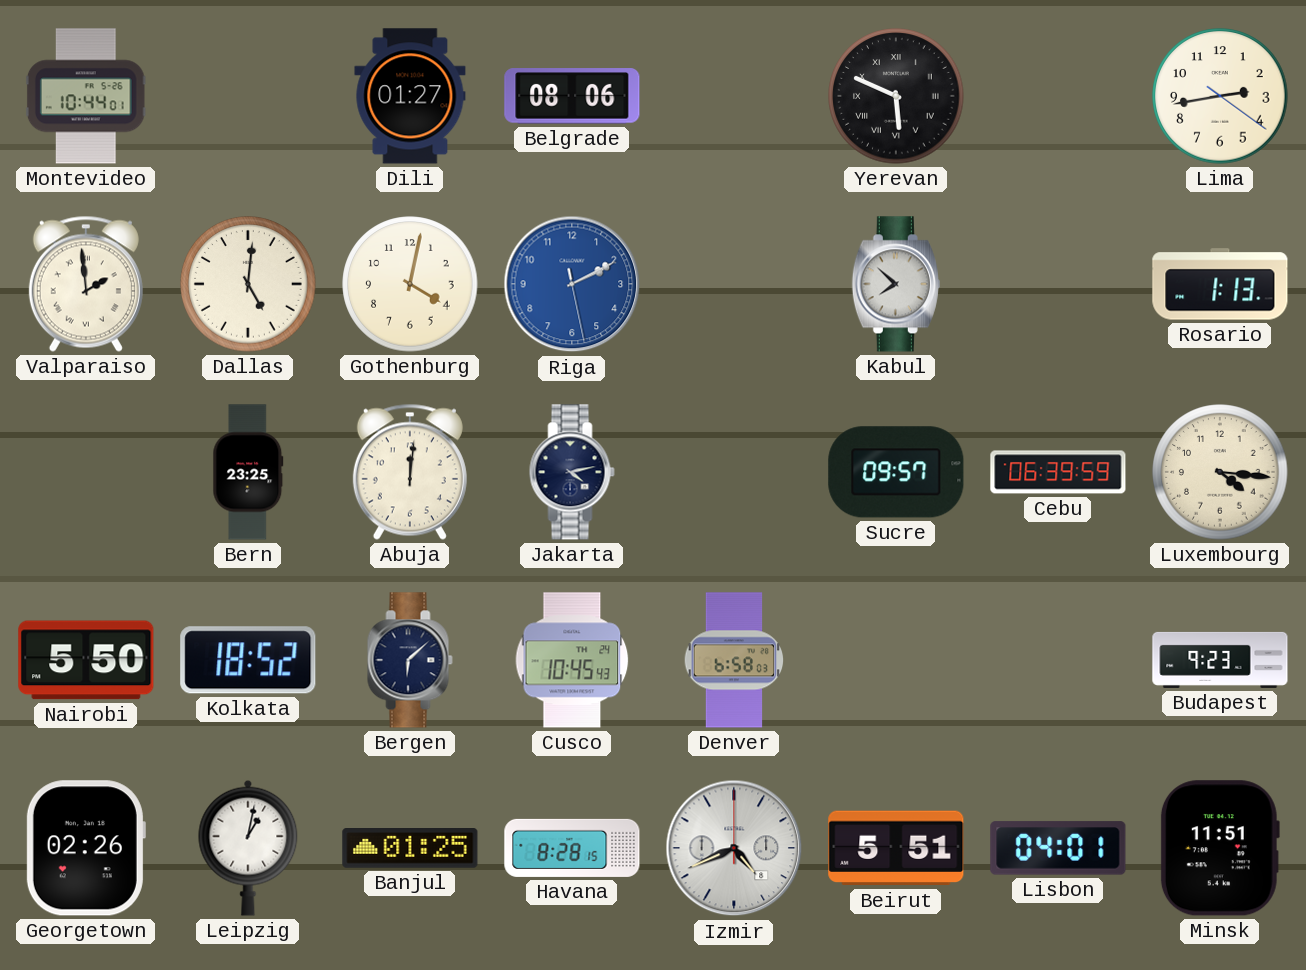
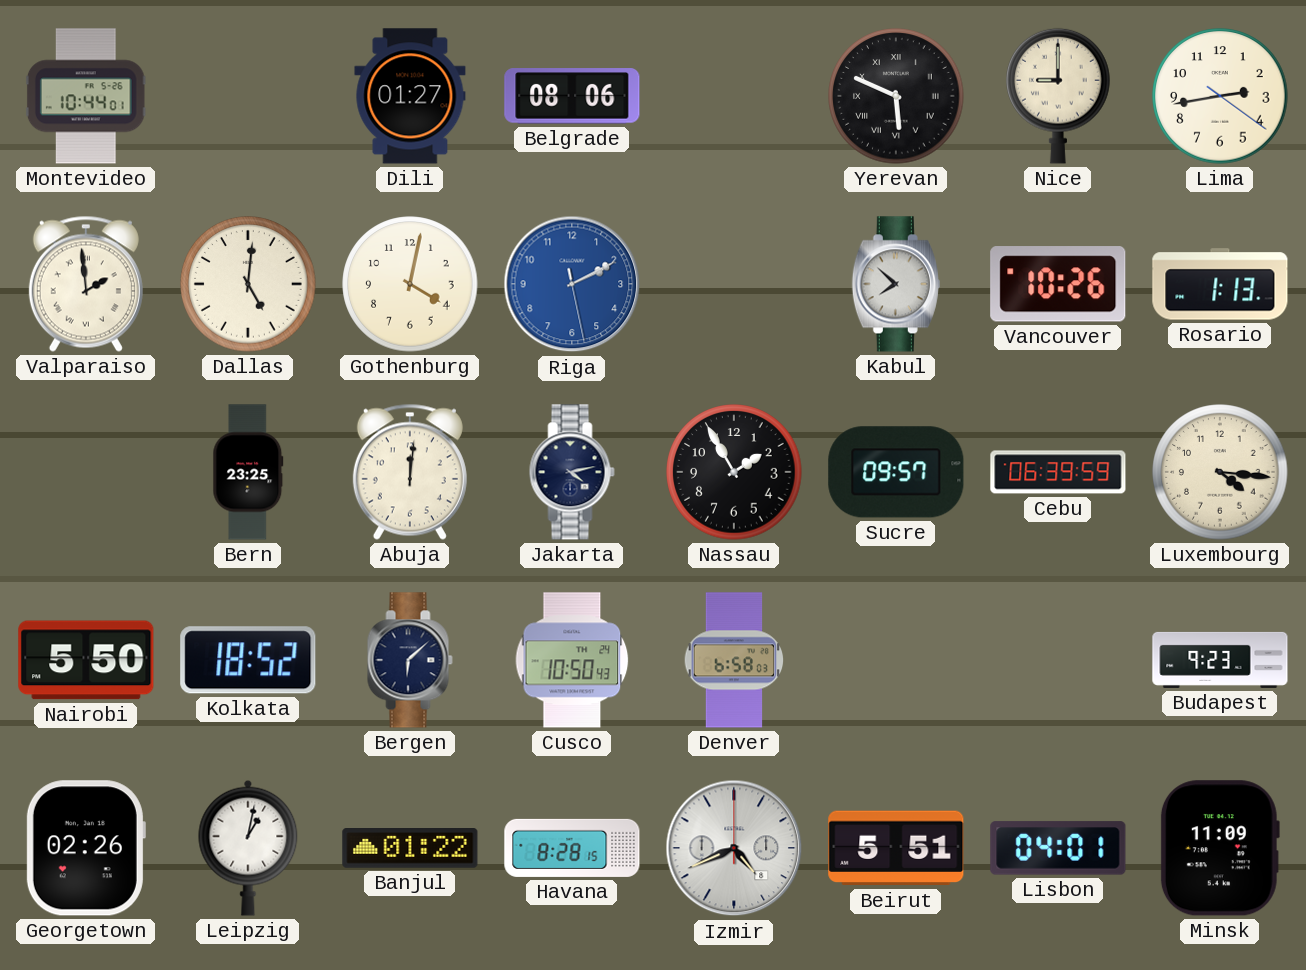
Nice: none -> 9:00
Vancouver: none -> 10:26
Nassau: none -> 1:55
Cusco: 10:45 -> 10:50
Banjul: 01:25 -> 01:22
Minsk: 11:51 -> 11:09
